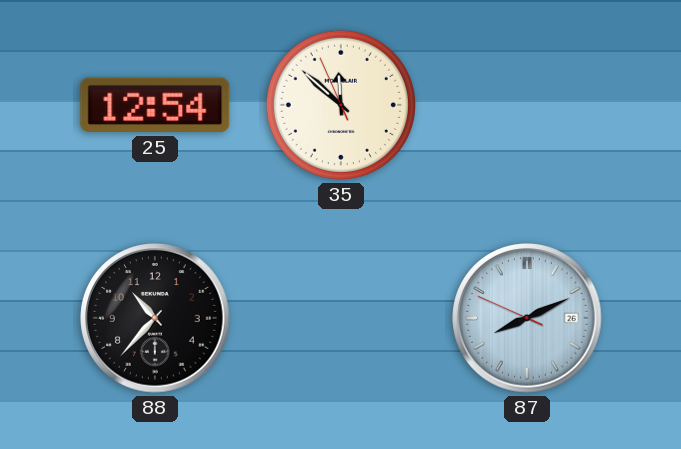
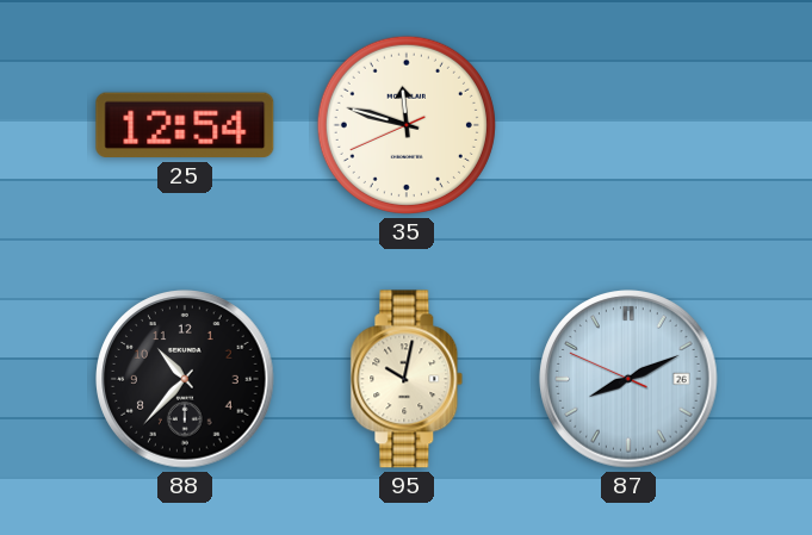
35: 11:51 -> 11:47
95: none -> 10:02
